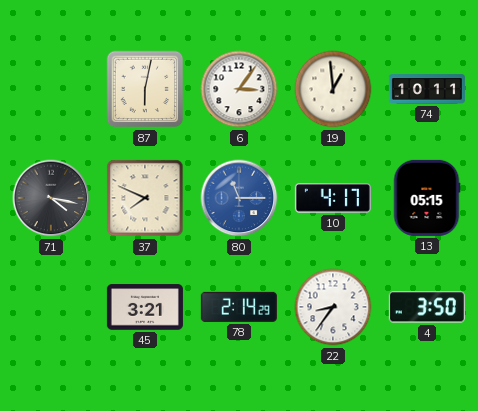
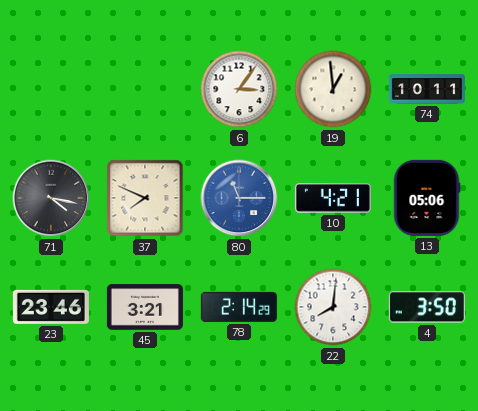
87: 6:02 -> none
10: 4:17 -> 4:21
13: 05:15 -> 05:06
23: none -> 23:46
22: 8:36 -> 8:01
